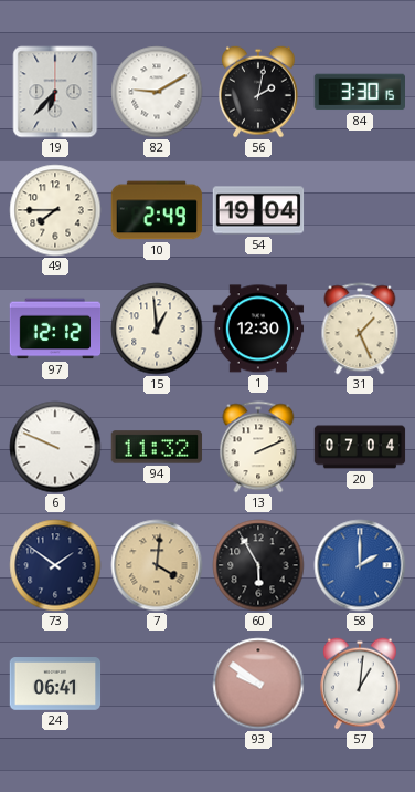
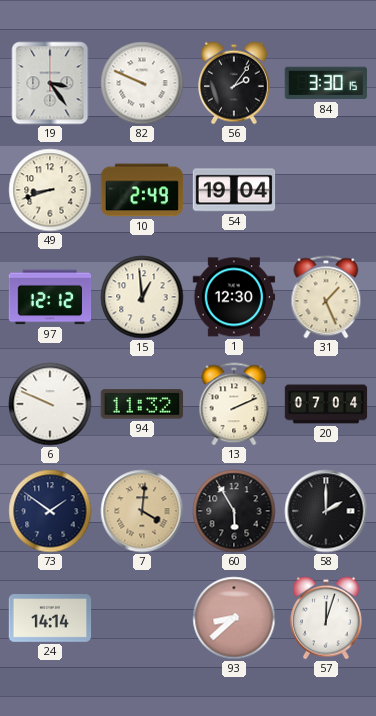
19: 6:37 -> 3:24
82: 9:10 -> 9:49
56: 2:02 -> 2:06
49: 7:45 -> 8:42
58 dial: blue -> black
24: 06:41 -> 14:14
93: 9:51 -> 8:38
57: 1:01 -> 12:03
